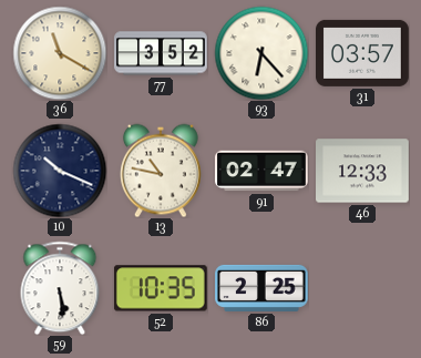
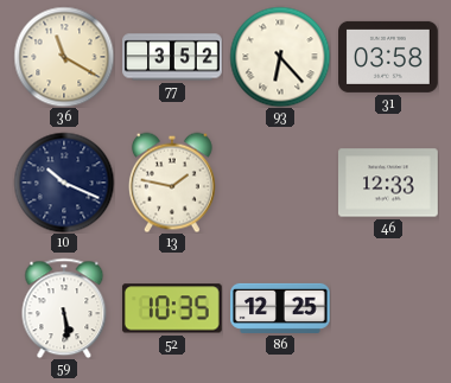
31: 03:57 -> 03:58
13: 10:47 -> 1:47
91: 02:47 -> none
86: 2:25 -> 12:25
